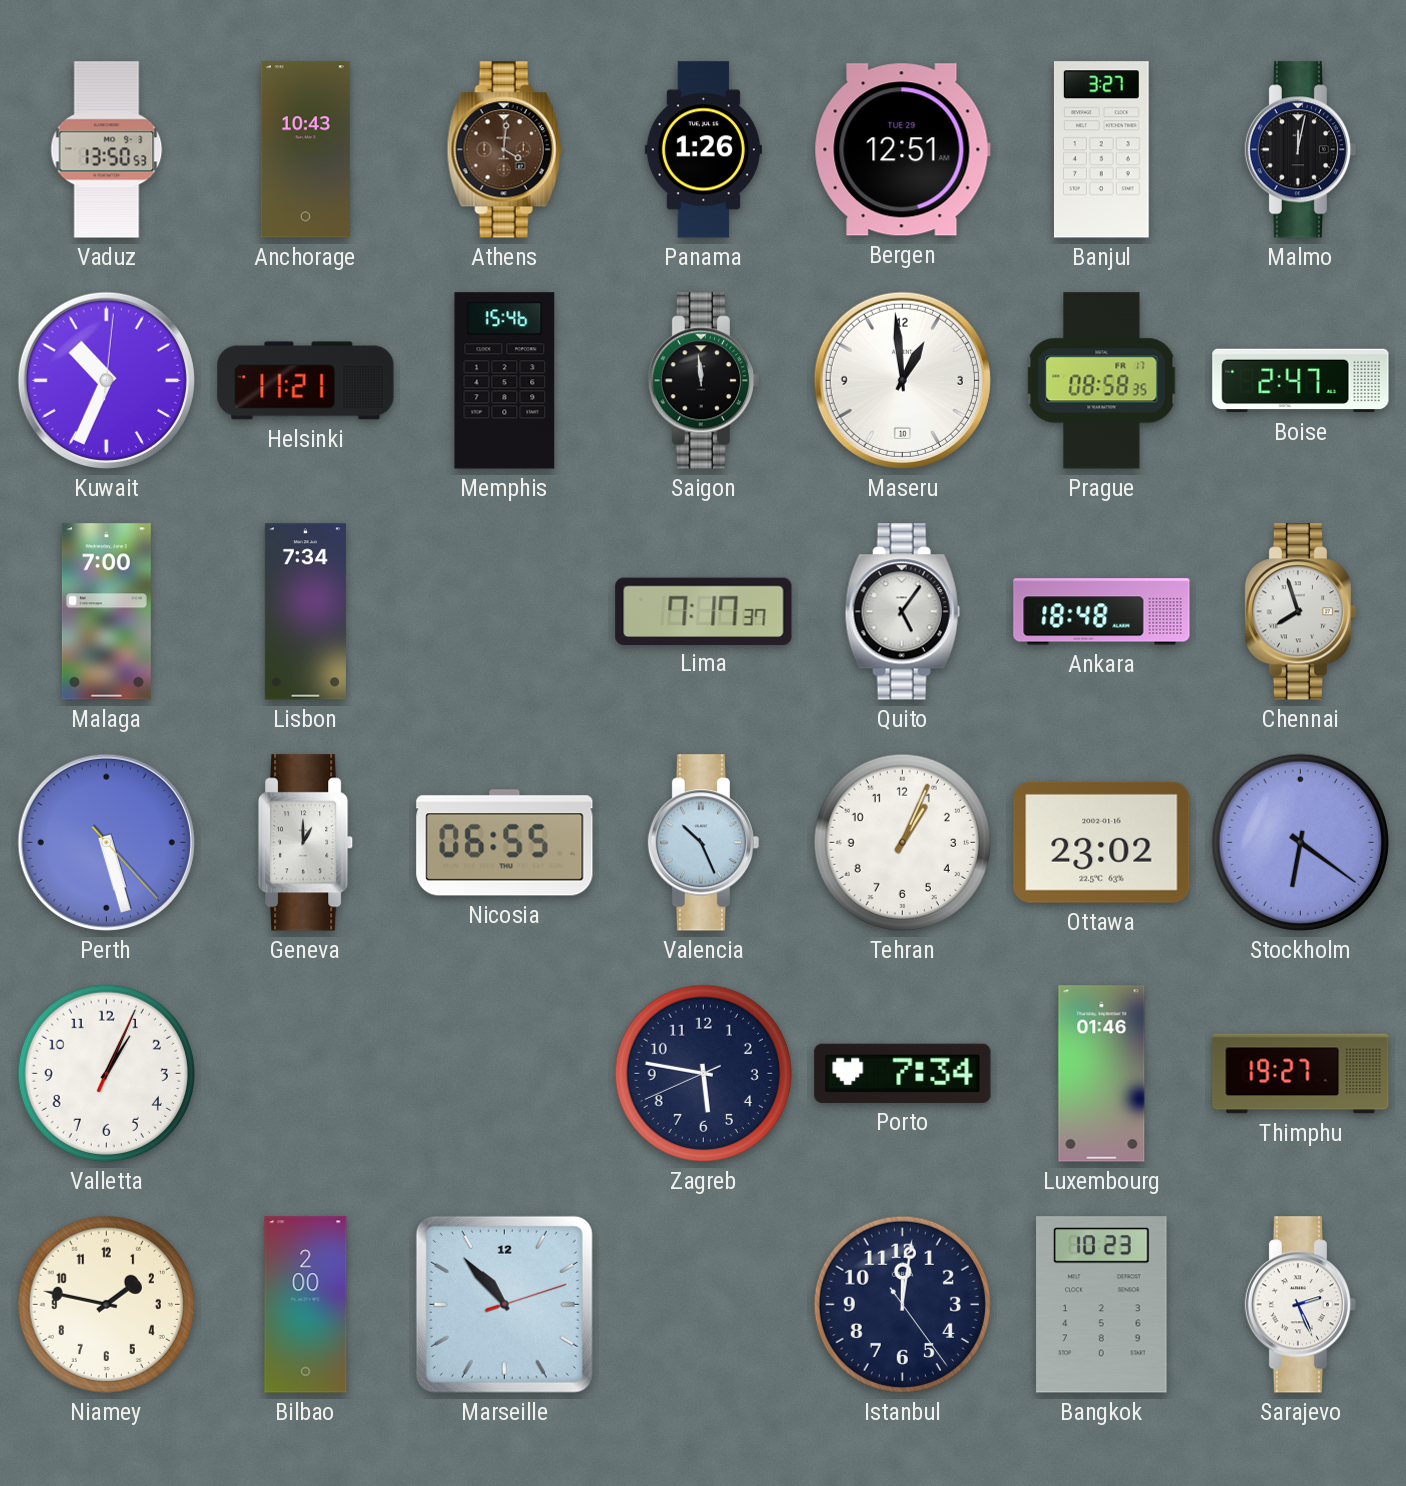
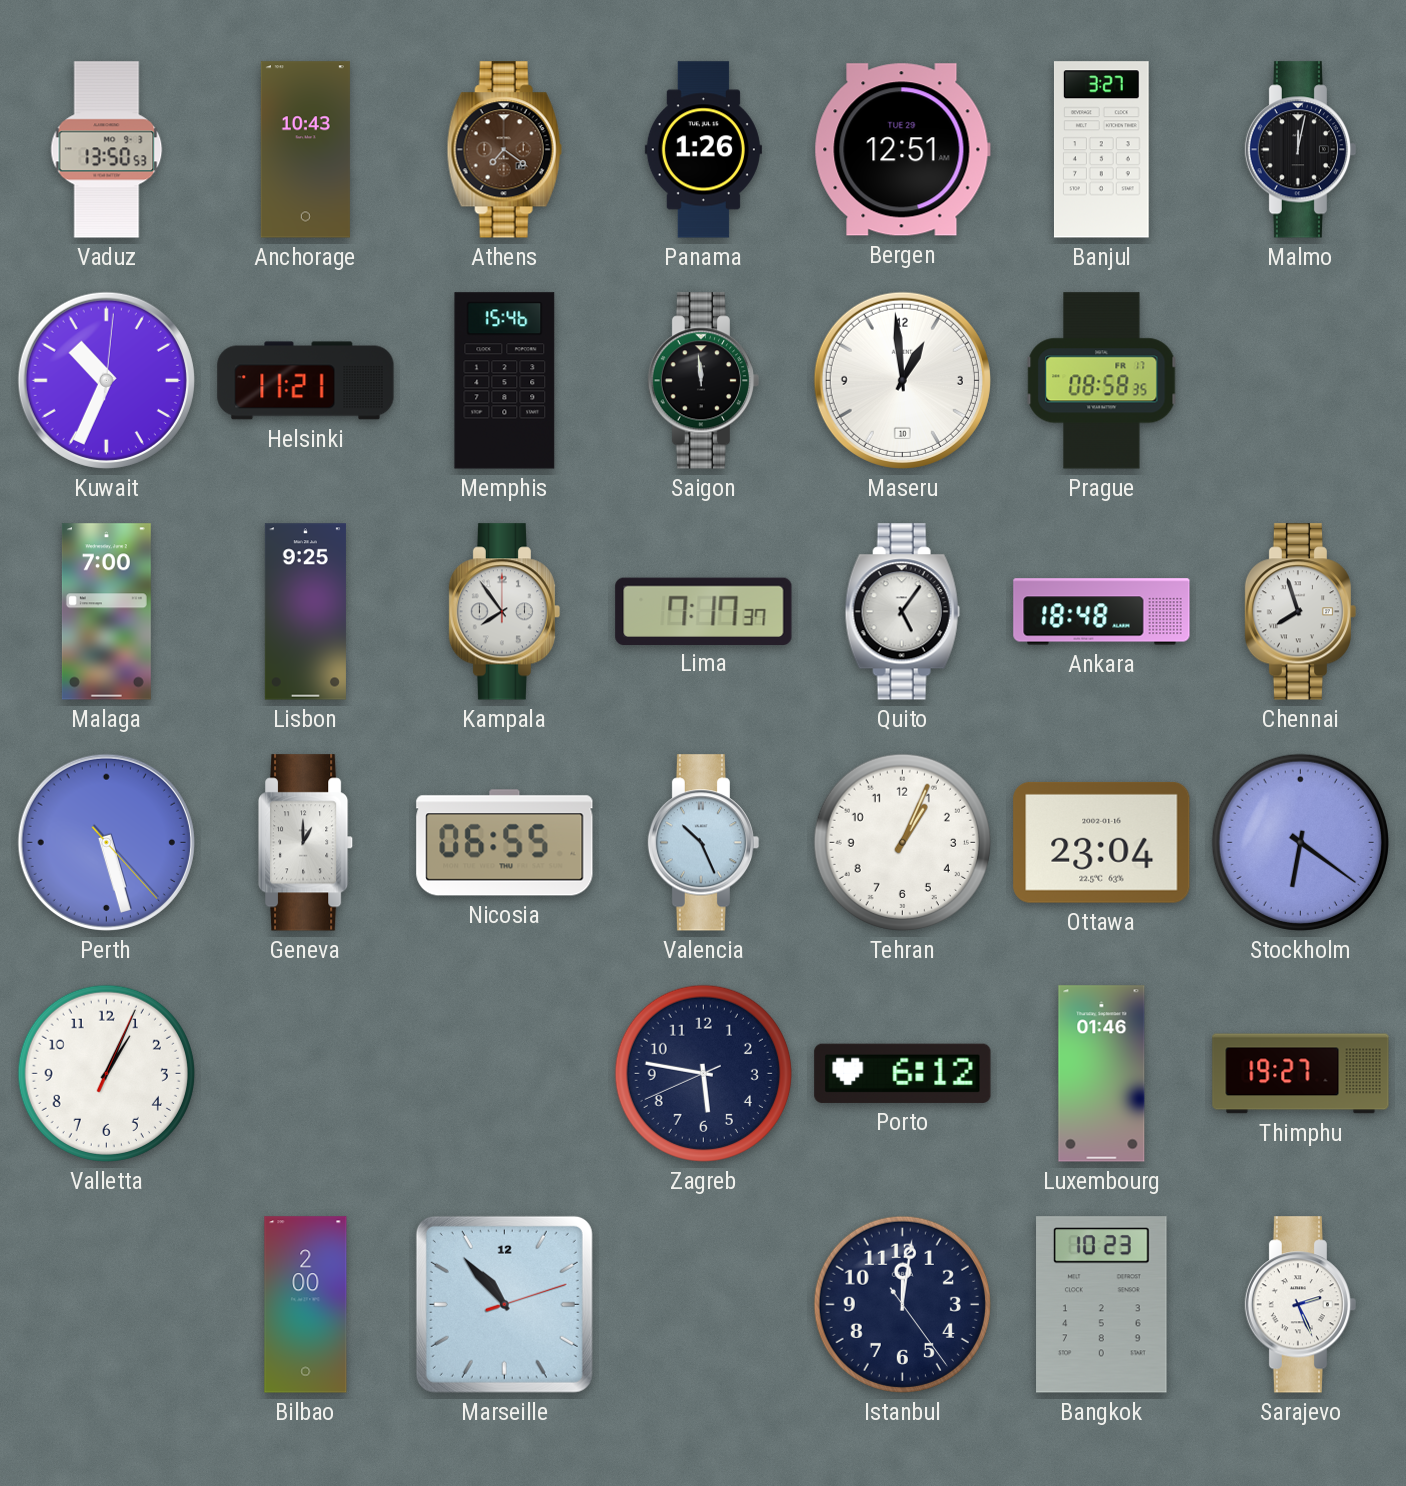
Athens: 4:01 -> 7:21
Boise: 2:47 -> none
Lisbon: 7:34 -> 9:25
Kampala: none -> 7:54
Ottawa: 23:02 -> 23:04
Porto: 7:34 -> 6:12
Niamey: 1:47 -> none
